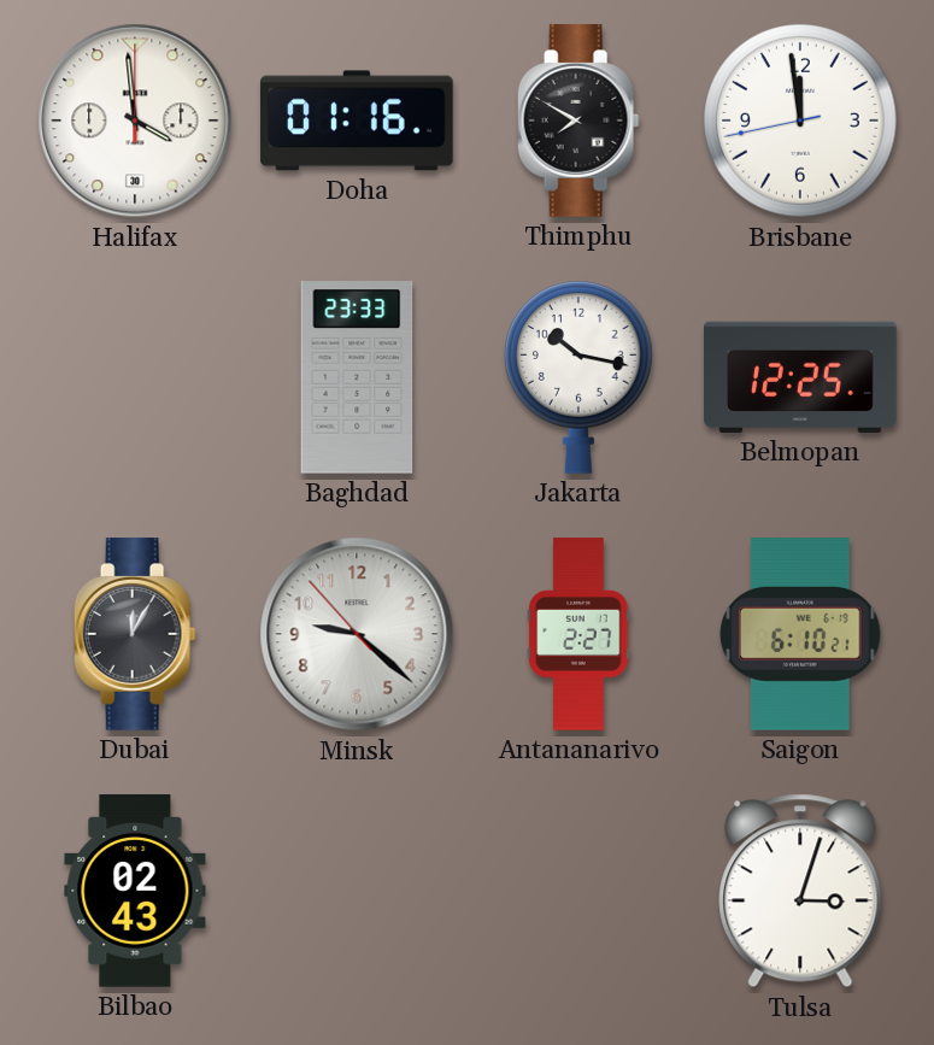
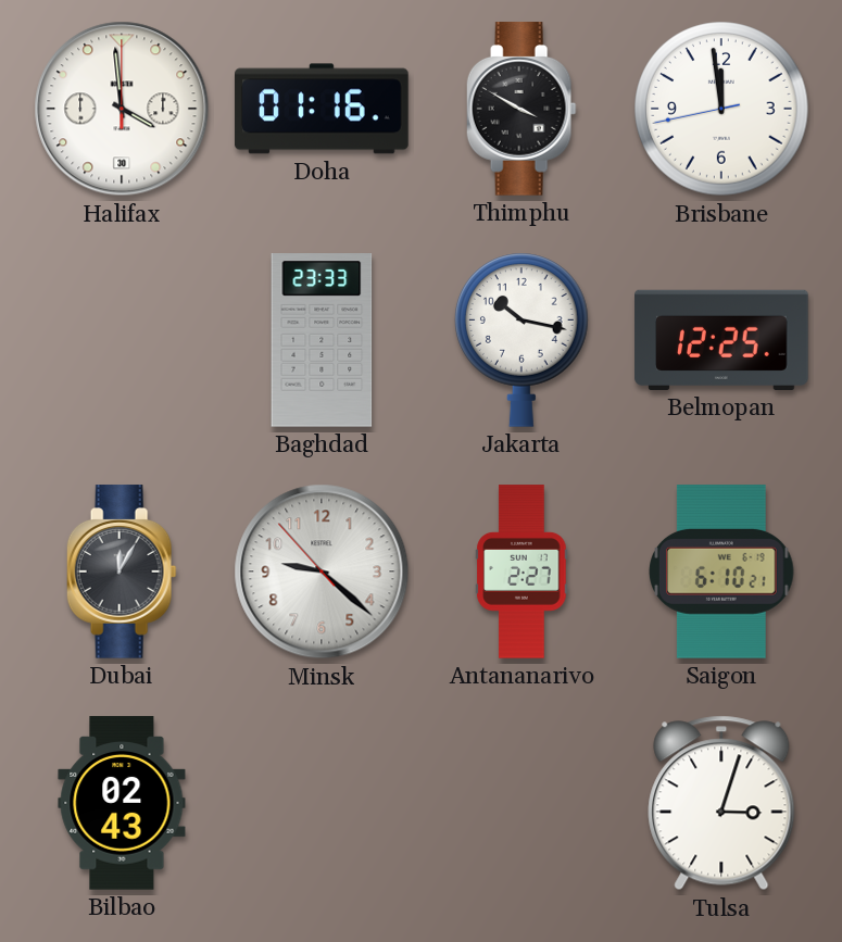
Thimphu: 7:50 -> 3:50
